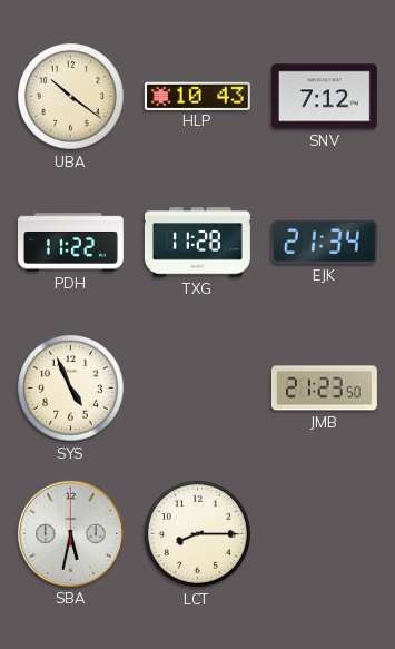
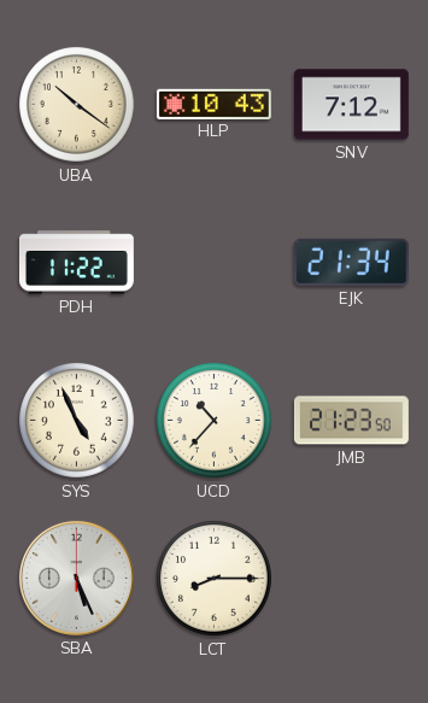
TXG: 11:28 -> none
UCD: none -> 10:37
SBA: 5:32 -> 5:26
